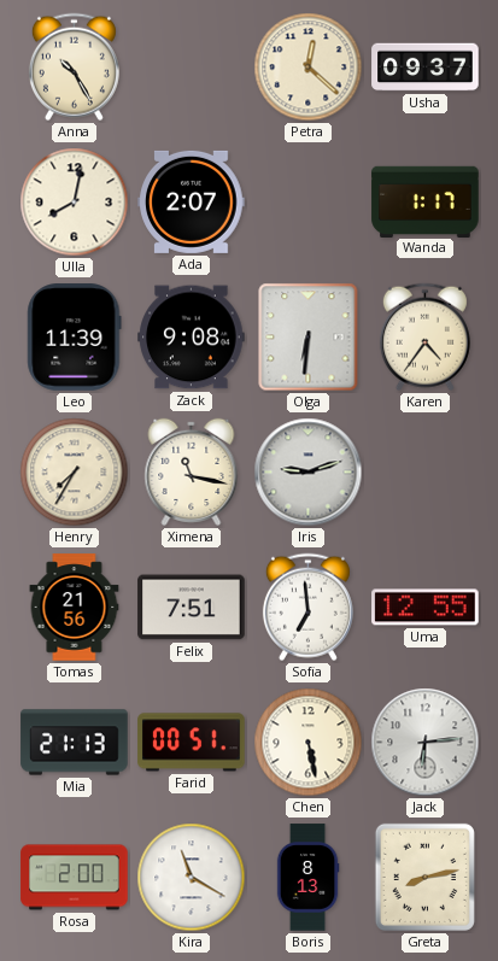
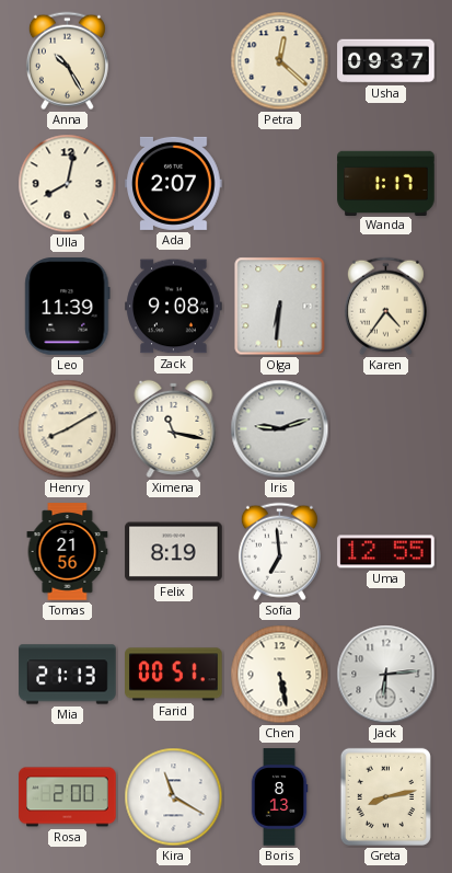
Henry: 7:35 -> 8:10
Felix: 7:51 -> 8:19
